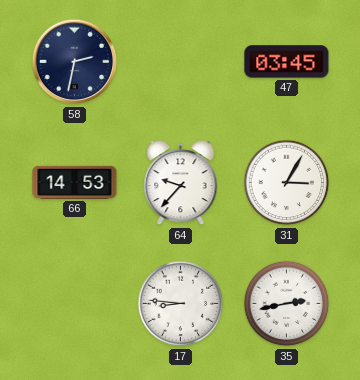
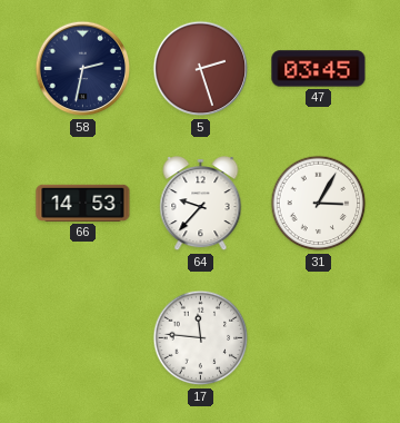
5: none -> 2:27
17: 8:46 -> 11:46
35: 2:43 -> none
